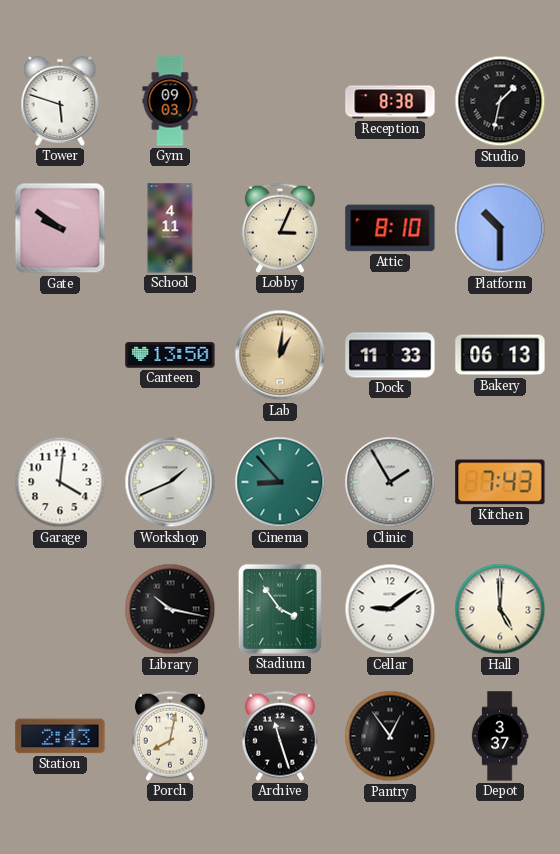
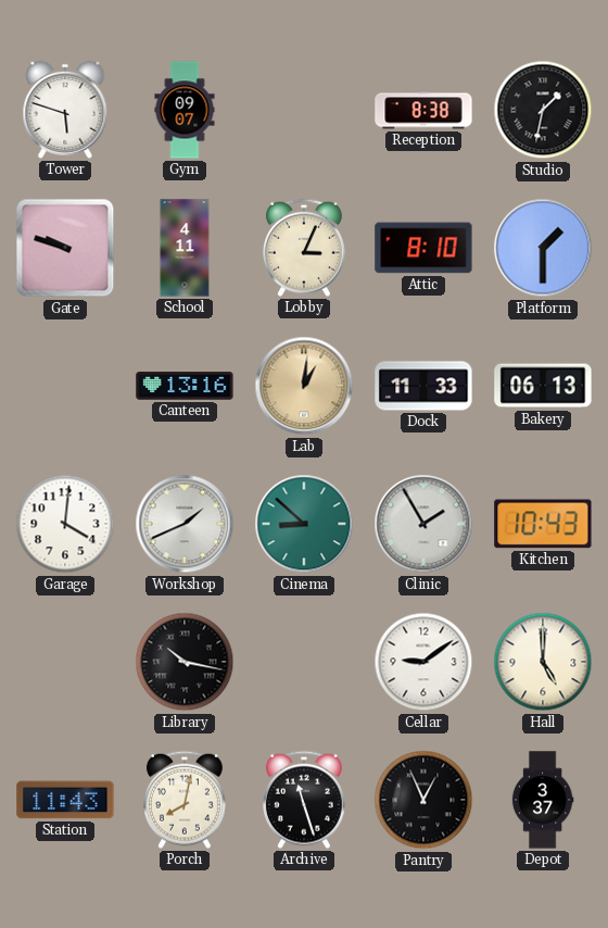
Gym: 09:03 -> 09:07
Gate: 9:51 -> 9:48
Platform: 10:30 -> 1:30
Canteen: 13:50 -> 13:16
Cinema: 8:53 -> 8:52
Kitchen: 7:43 -> 10:43
Stadium: 3:54 -> none
Station: 2:43 -> 11:43
Pantry: 12:54 -> 12:56
